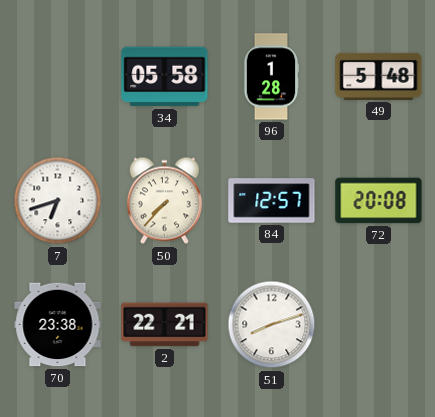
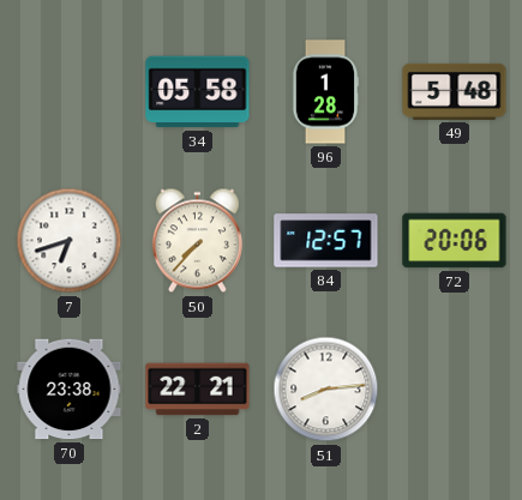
72: 20:08 -> 20:06
51: 8:12 -> 8:14
